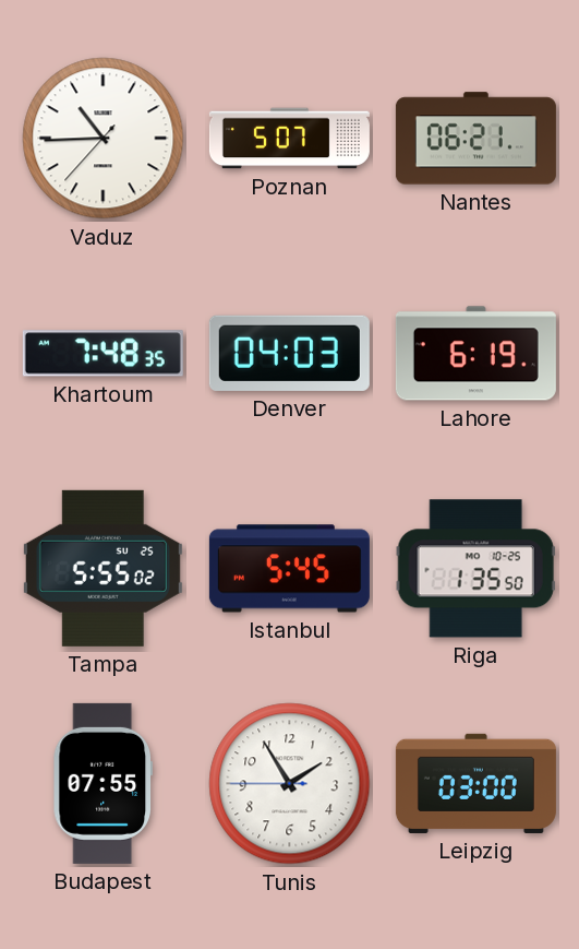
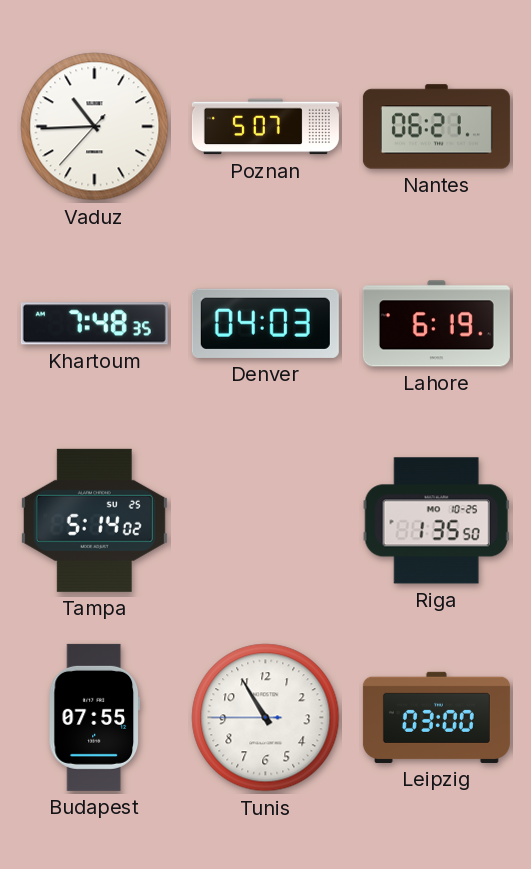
Tampa: 5:55 -> 5:14
Istanbul: 5:45 -> none
Tunis: 1:54 -> 10:54
